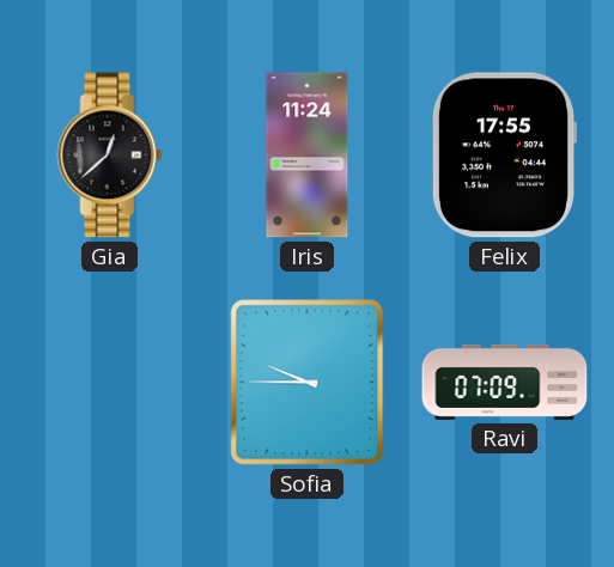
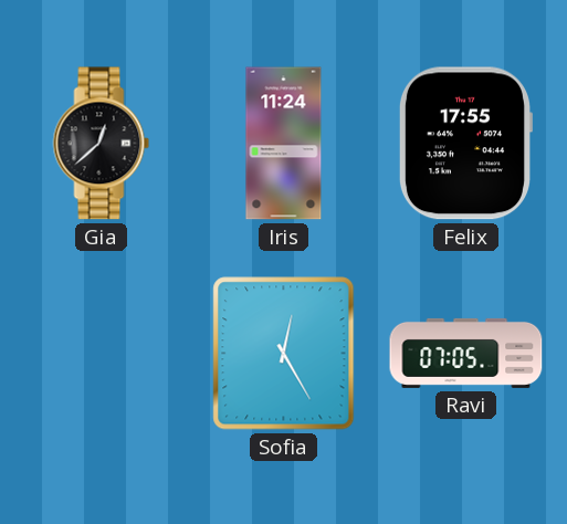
Sofia: 9:45 -> 12:25
Ravi: 07:09 -> 07:05
